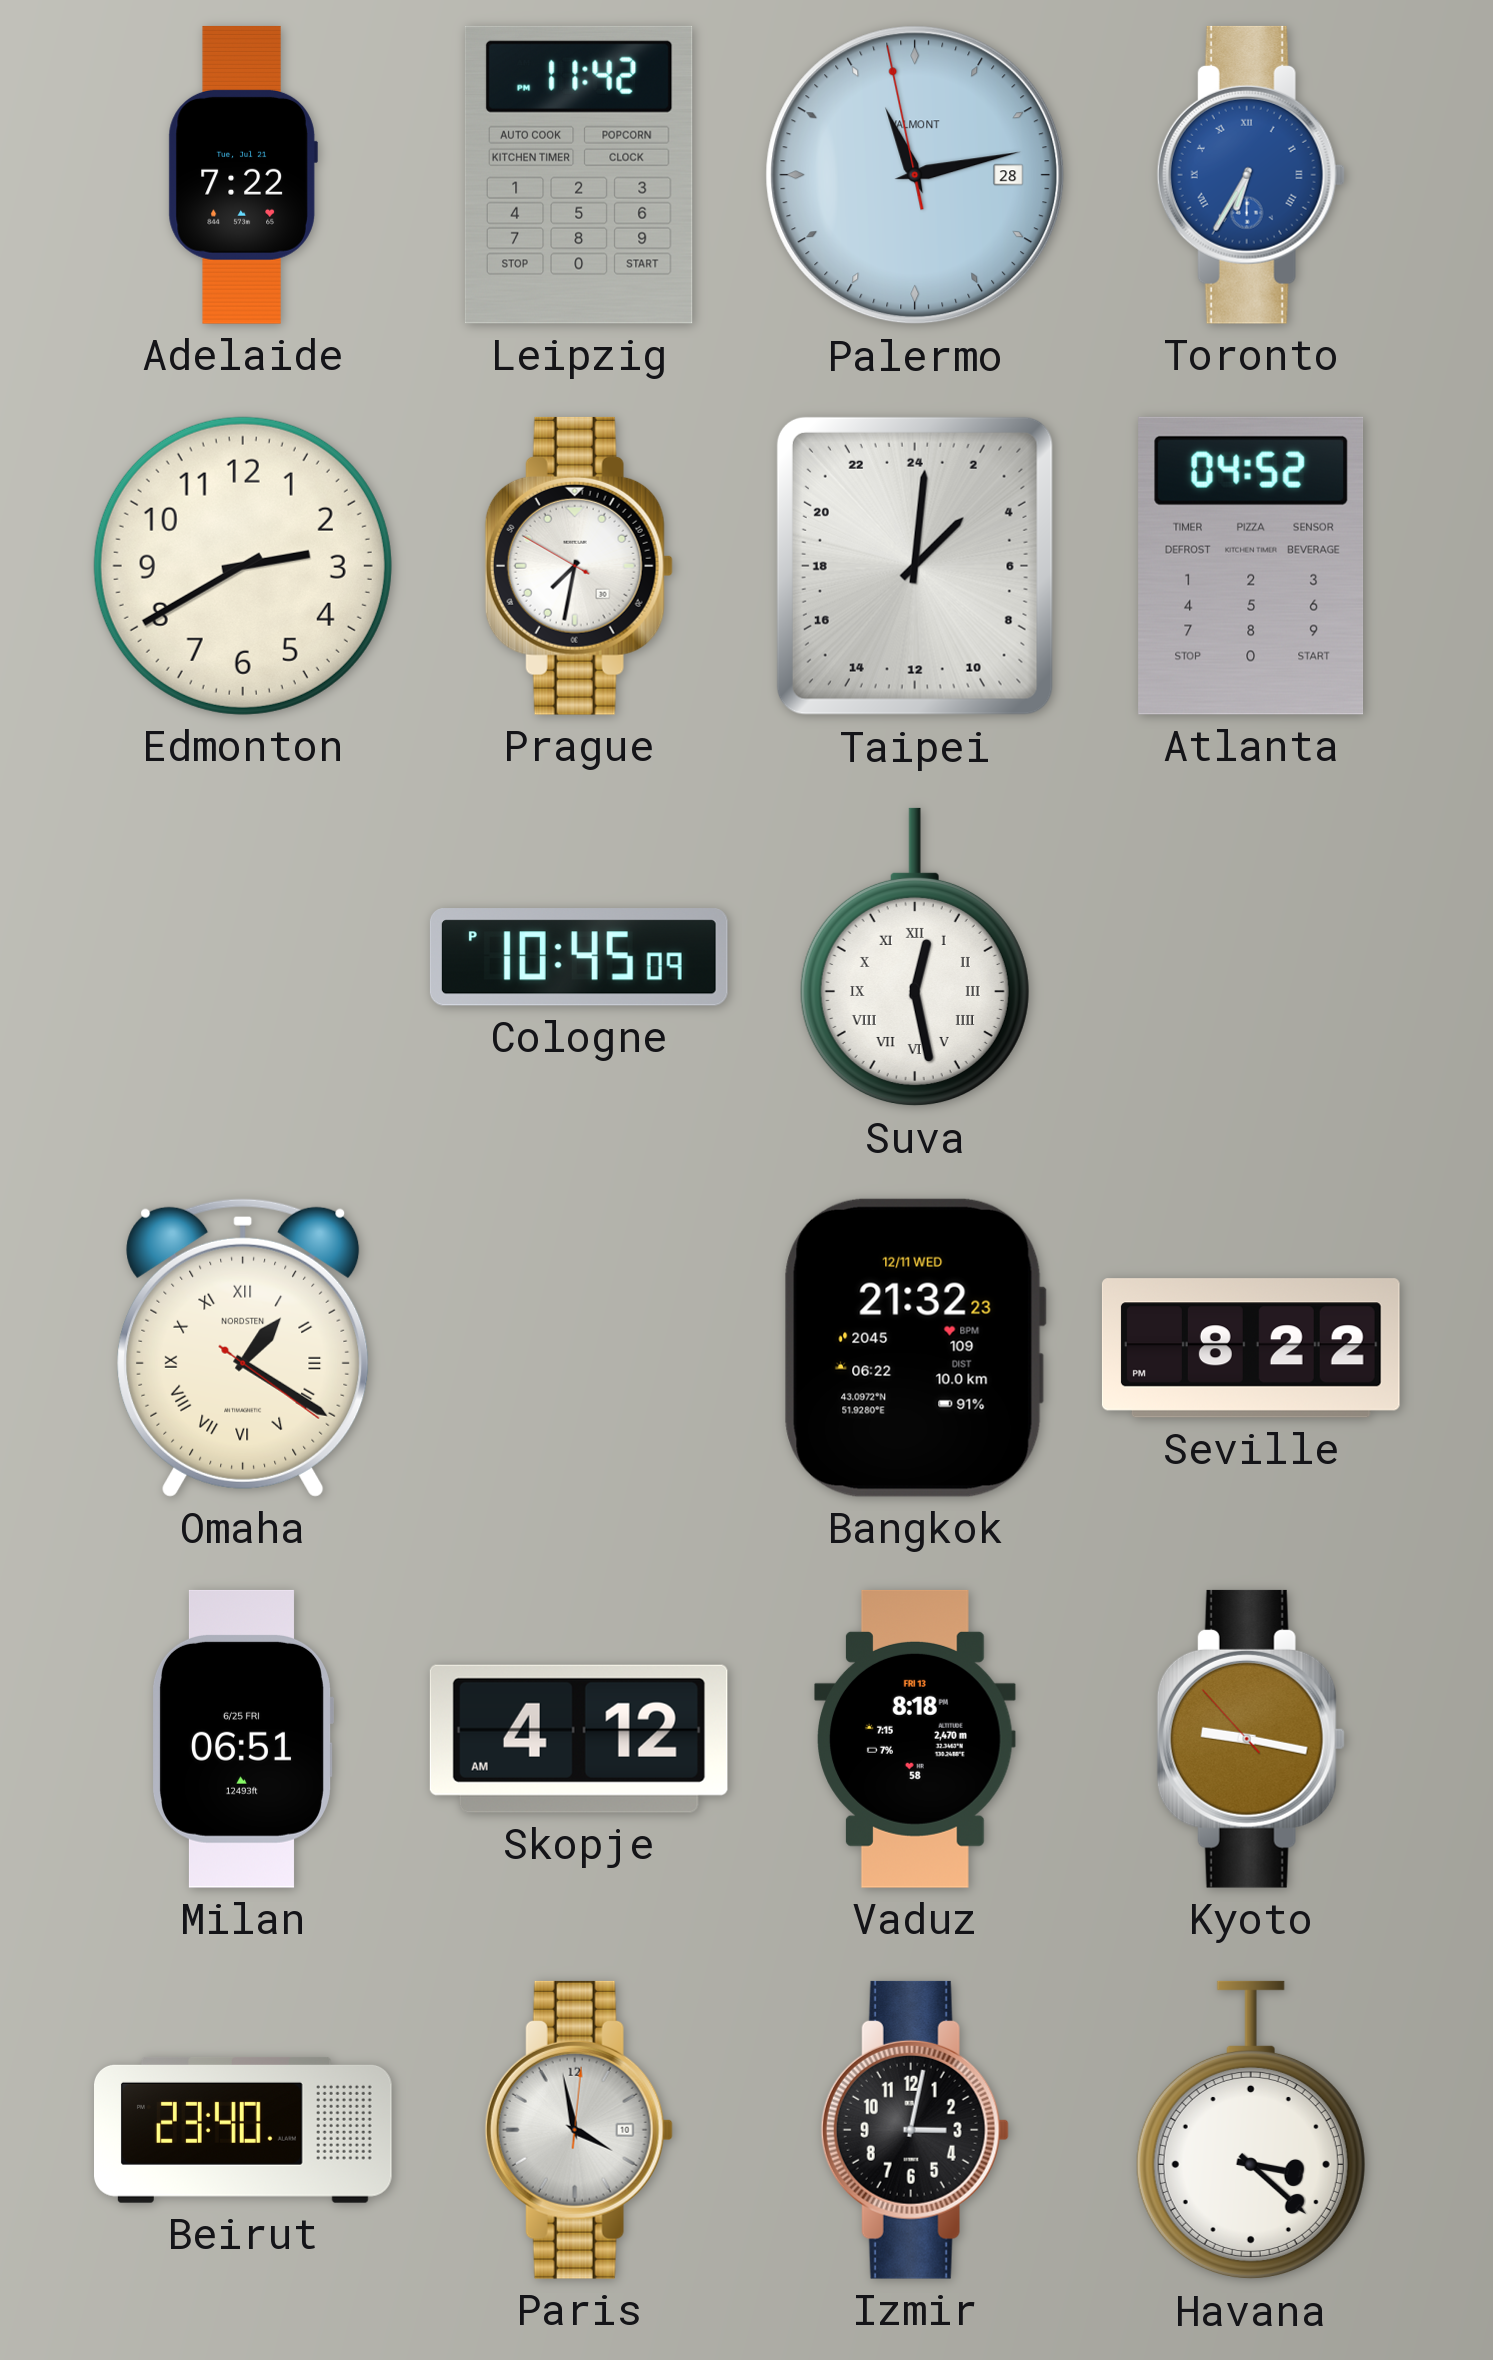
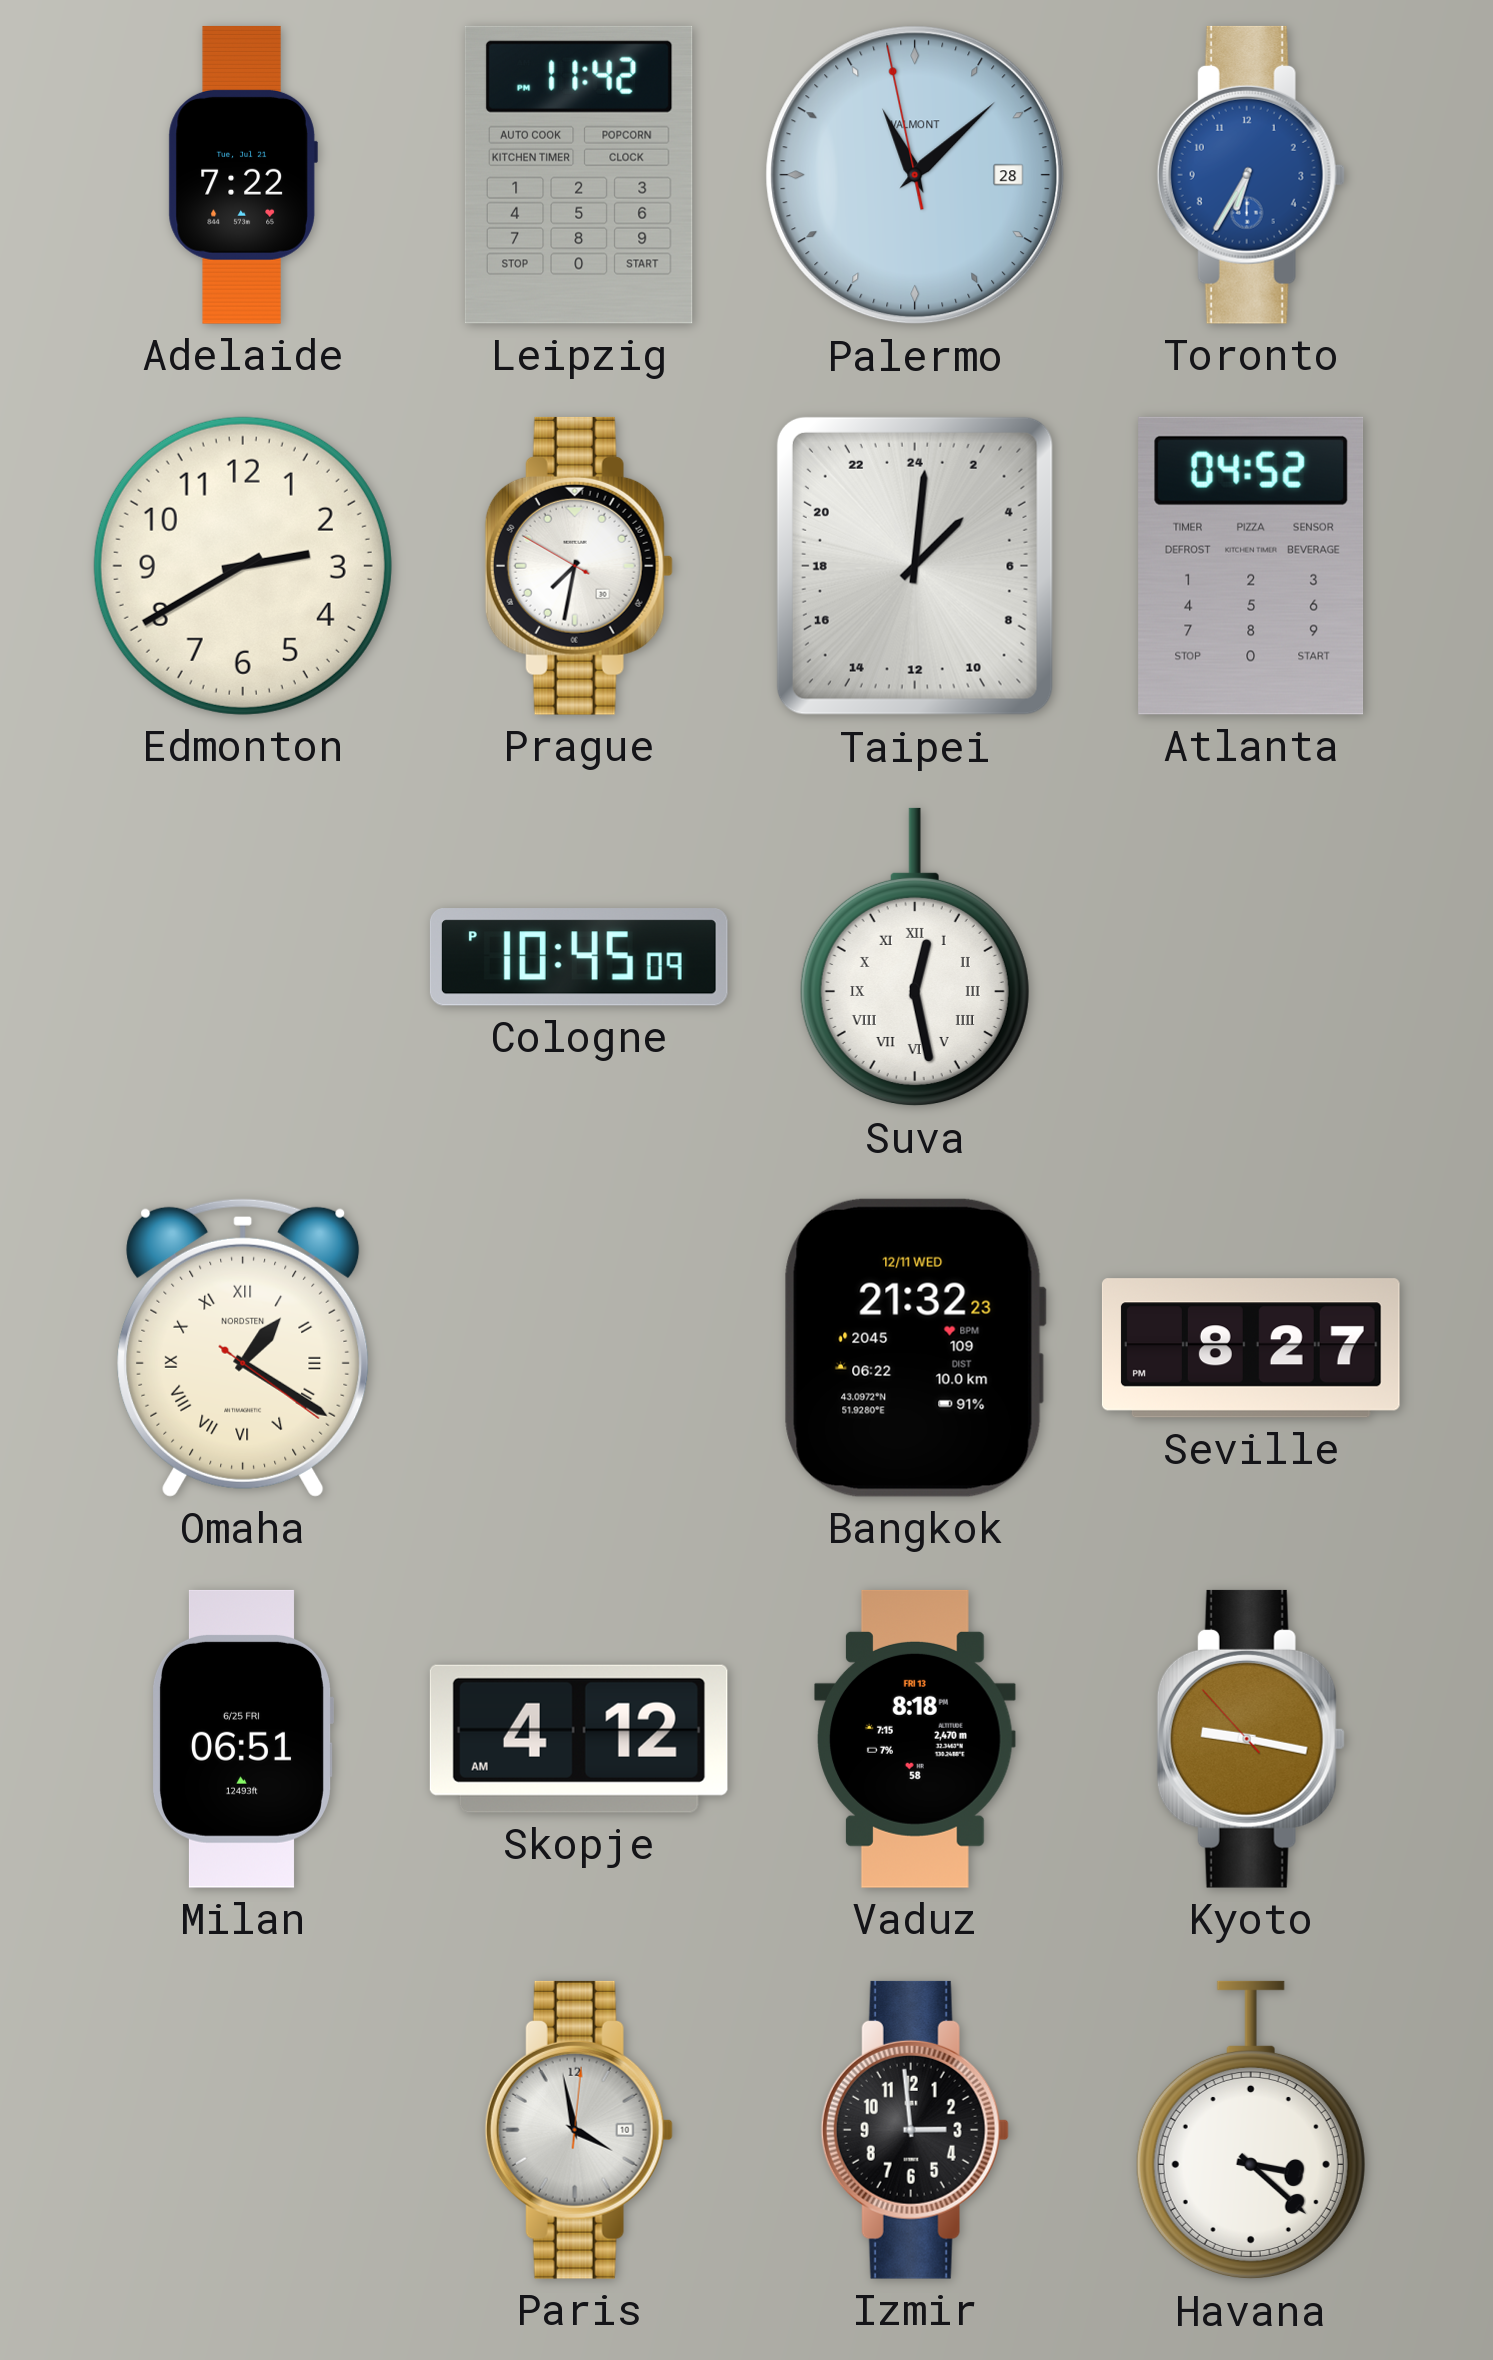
Palermo: 11:12 -> 11:07
Toronto numerals: Roman -> Arabic
Seville: 8:22 -> 8:27
Beirut: 23:40 -> none
Izmir: 3:02 -> 2:59
